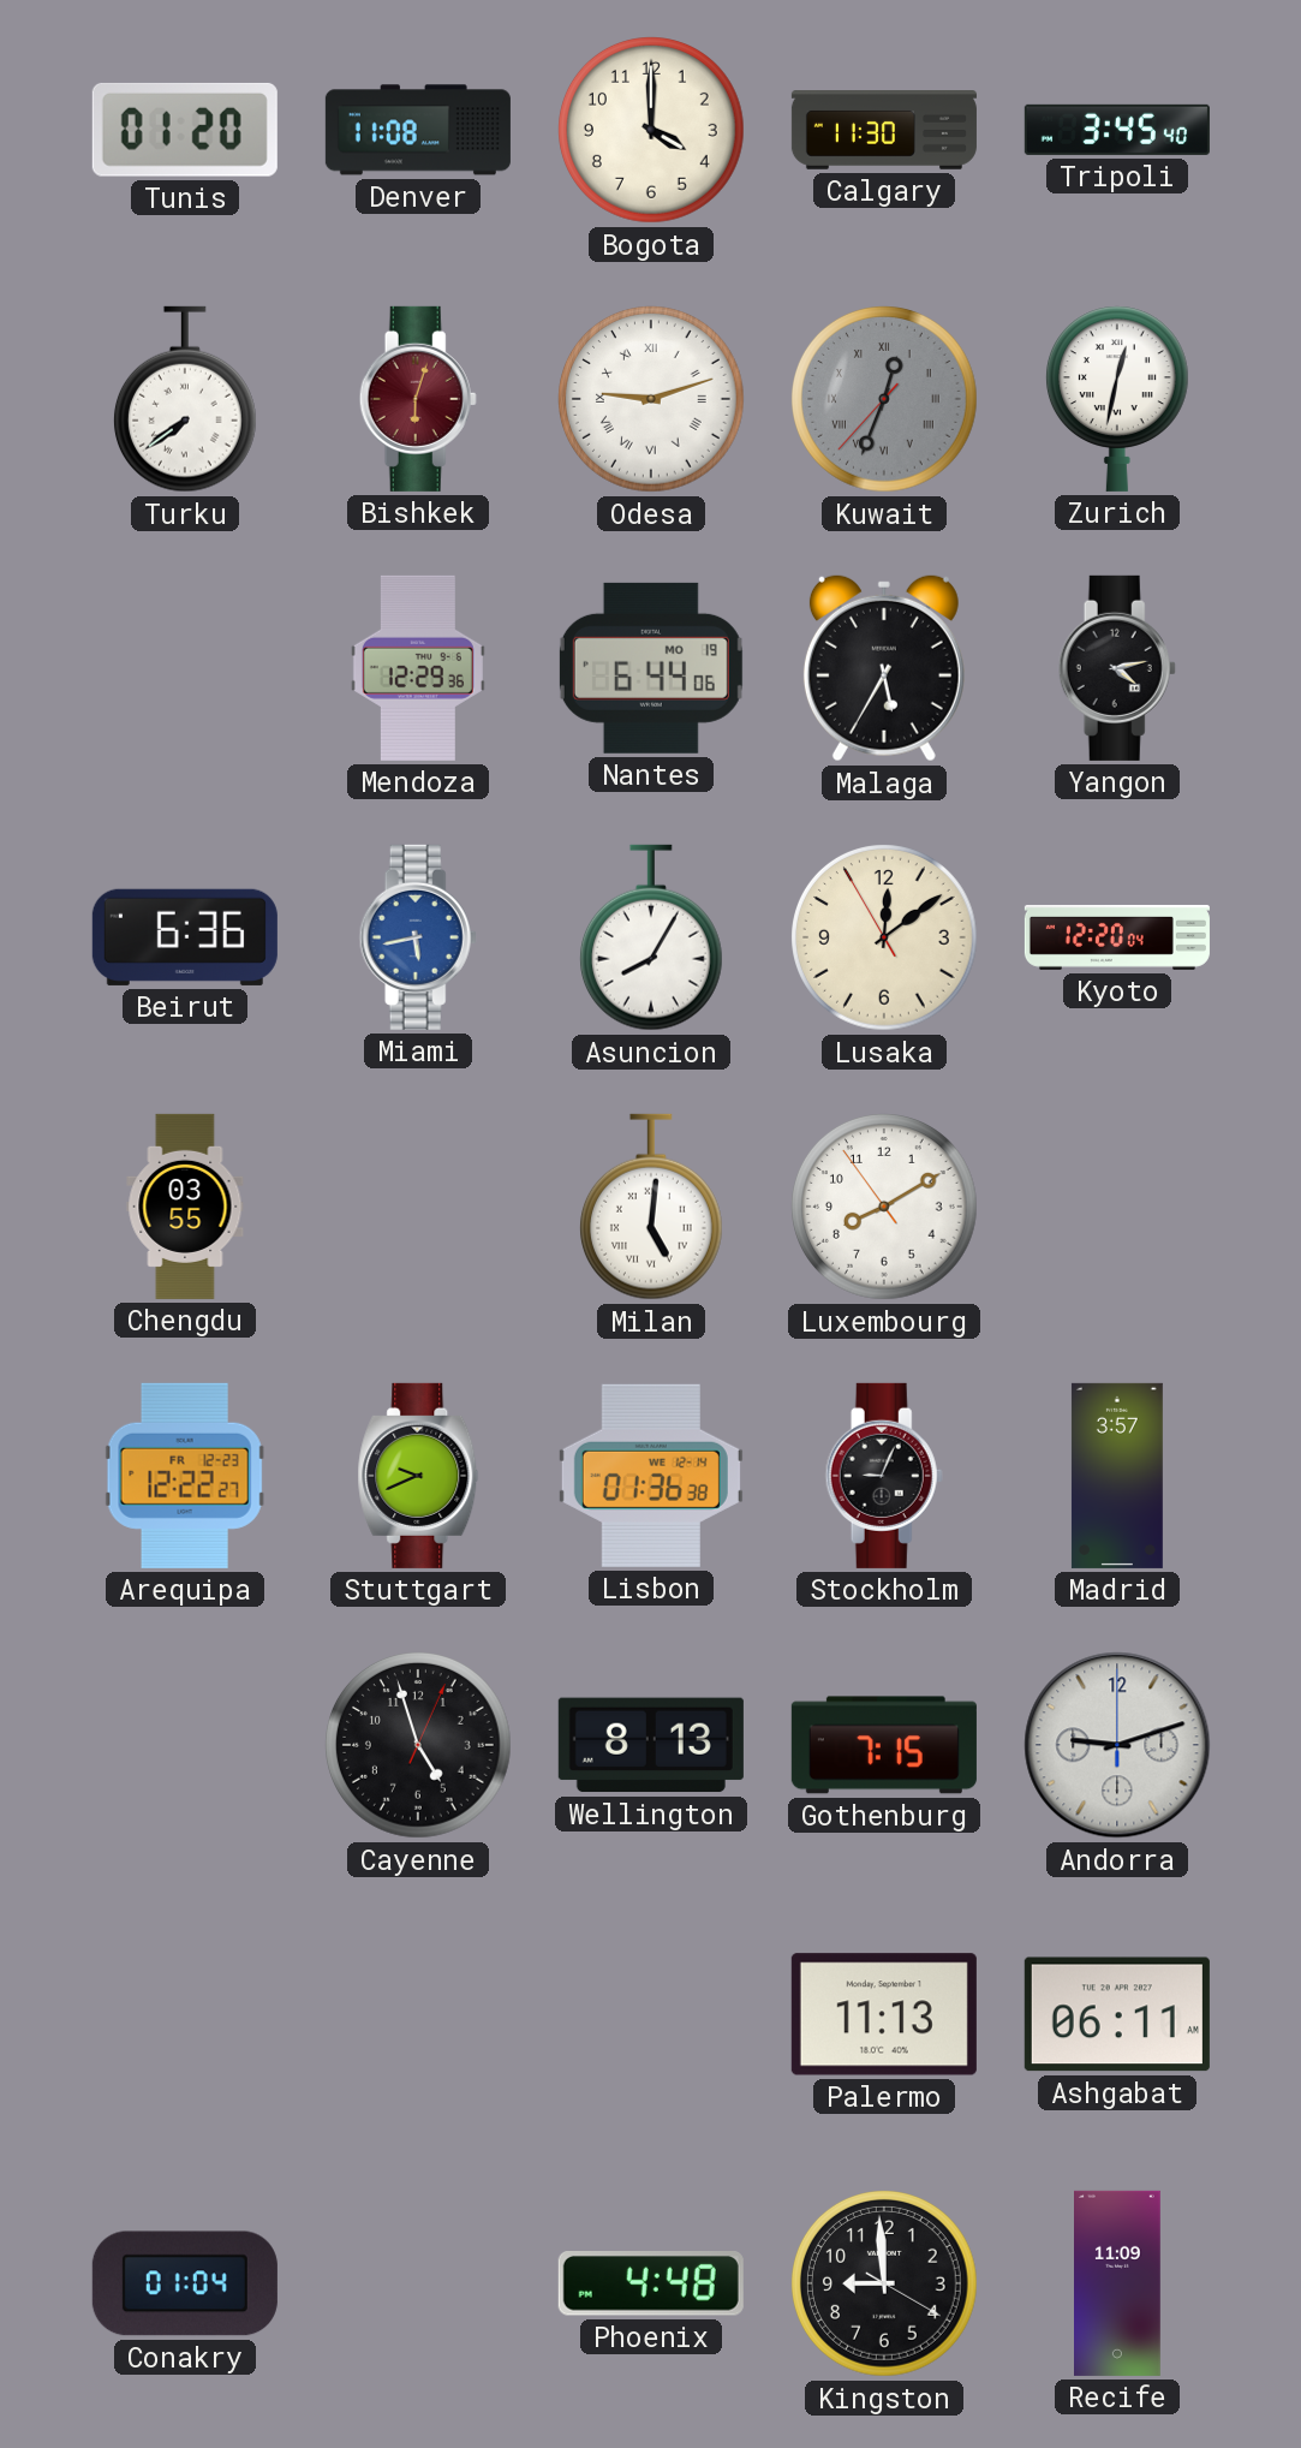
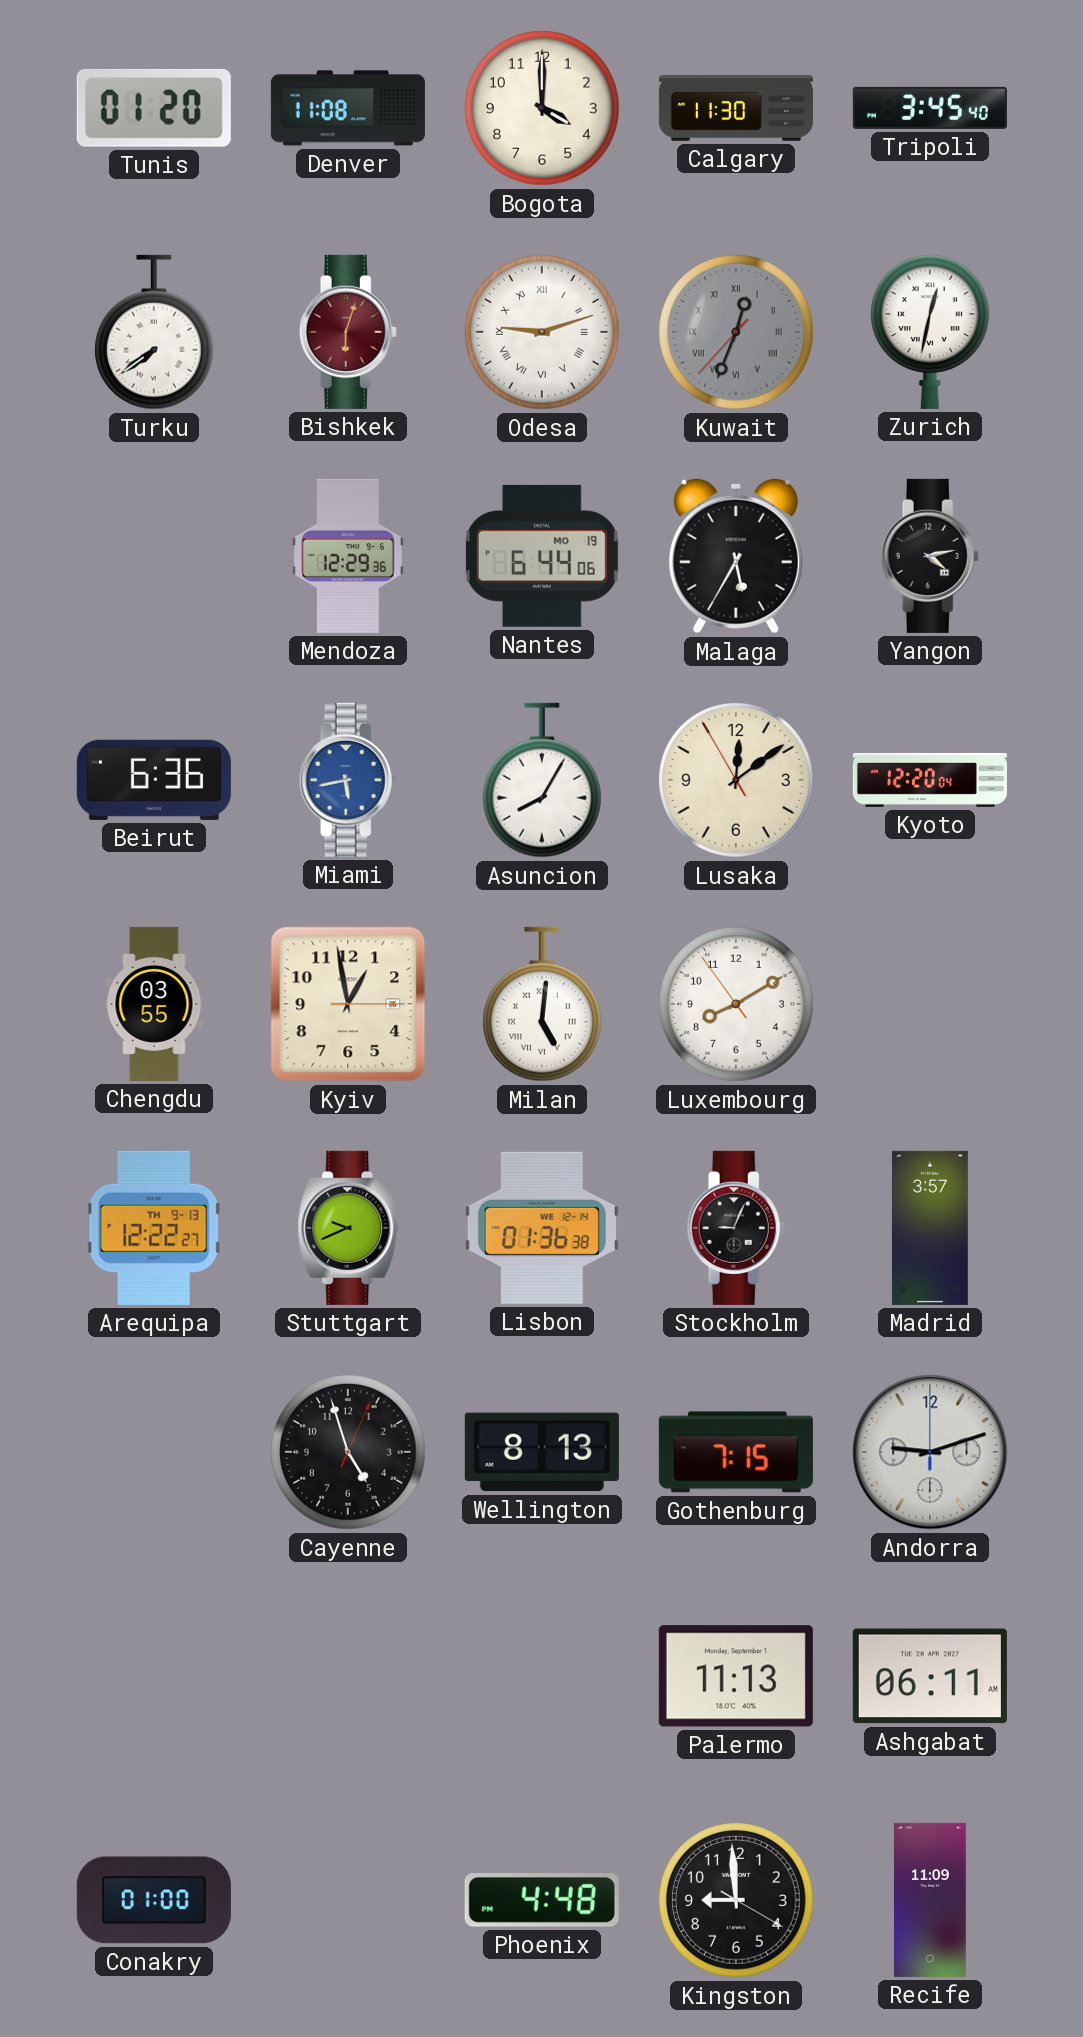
Kyiv: none -> 12:58
Arequipa date: FR 12-23 -> TH 9-13
Conakry: 01:04 -> 01:00
